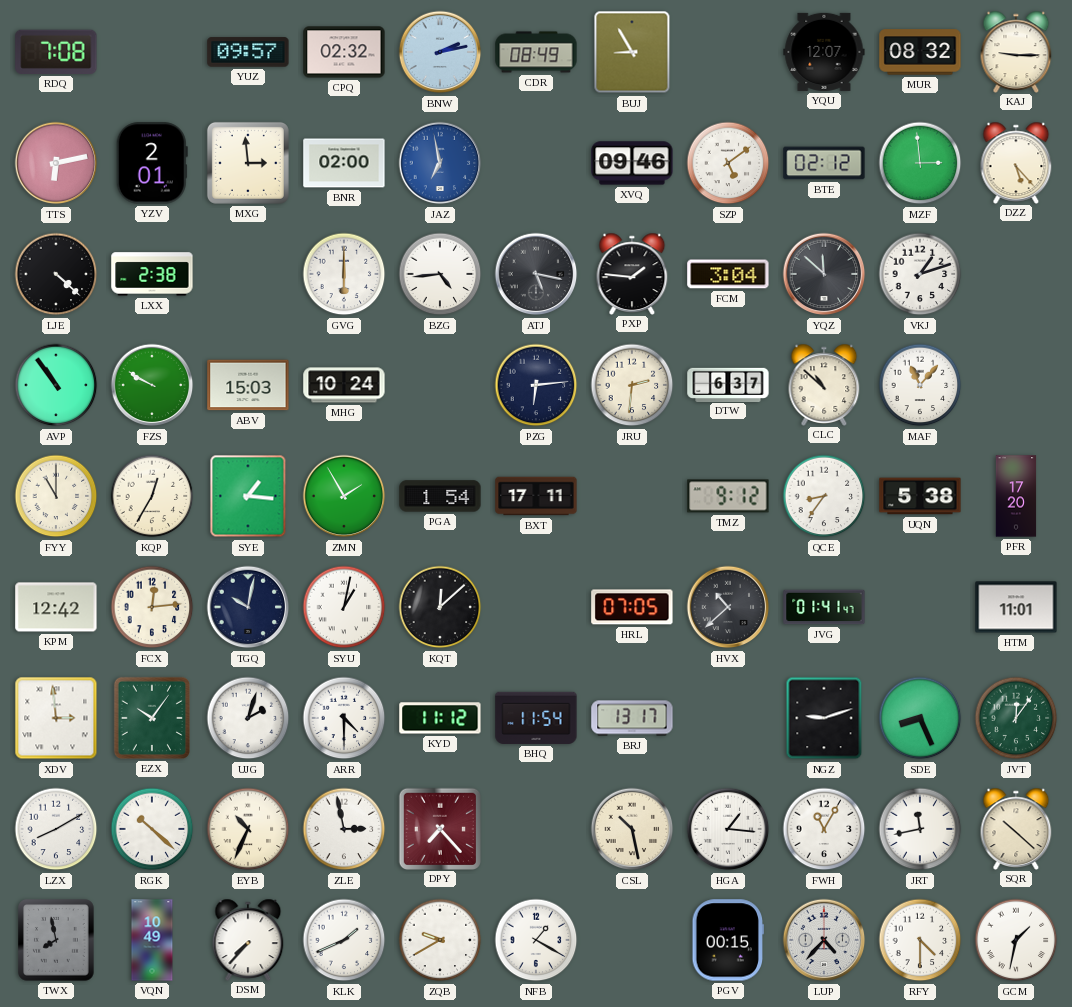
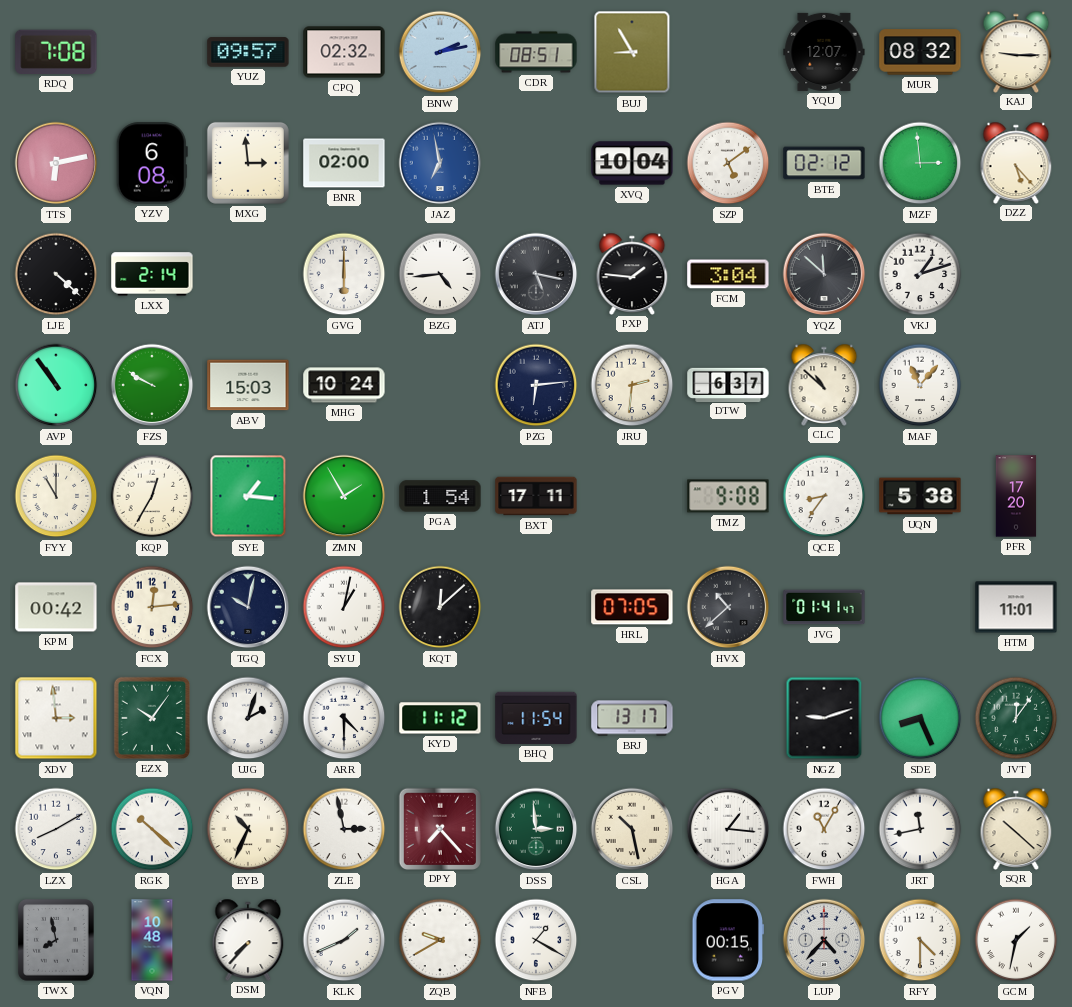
CDR: 08:49 -> 08:51
YZV: 2:01 -> 6:08
XVQ: 09:46 -> 10:04
LXX: 2:38 -> 2:14
TMZ: 9:12 -> 9:08
KPM: 12:42 -> 00:42
DSS: none -> 2:59
VQN: 10:49 -> 10:48
